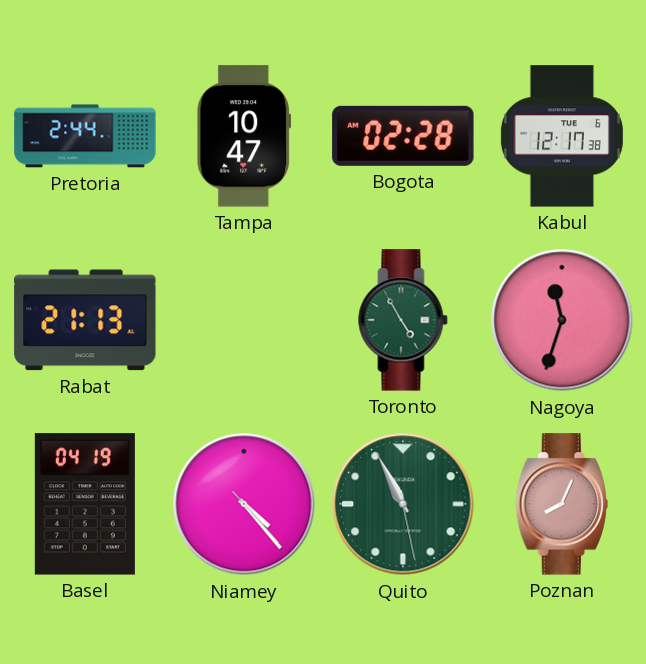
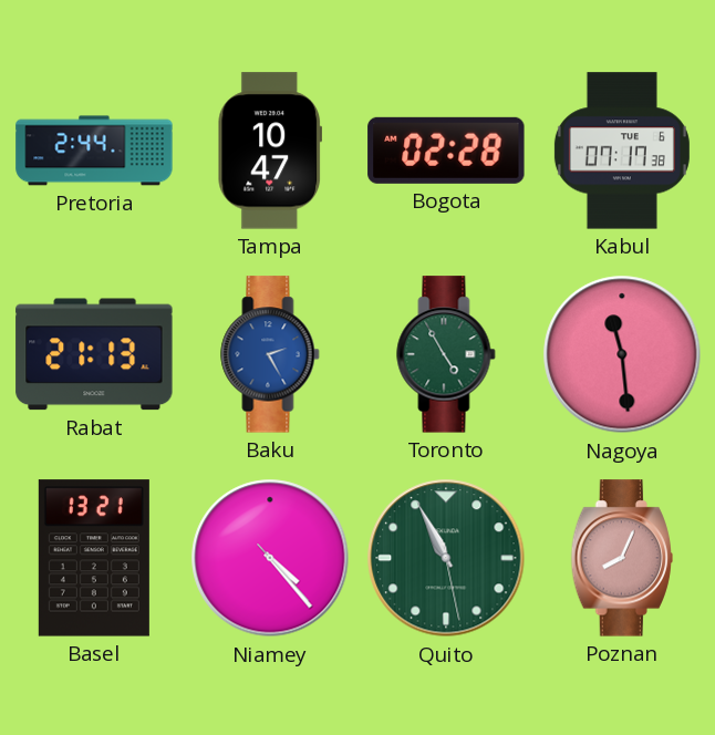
Kabul: 12:17 -> 07:17
Baku: none -> 2:25
Nagoya: 11:33 -> 11:29
Basel: 04:19 -> 13:21
